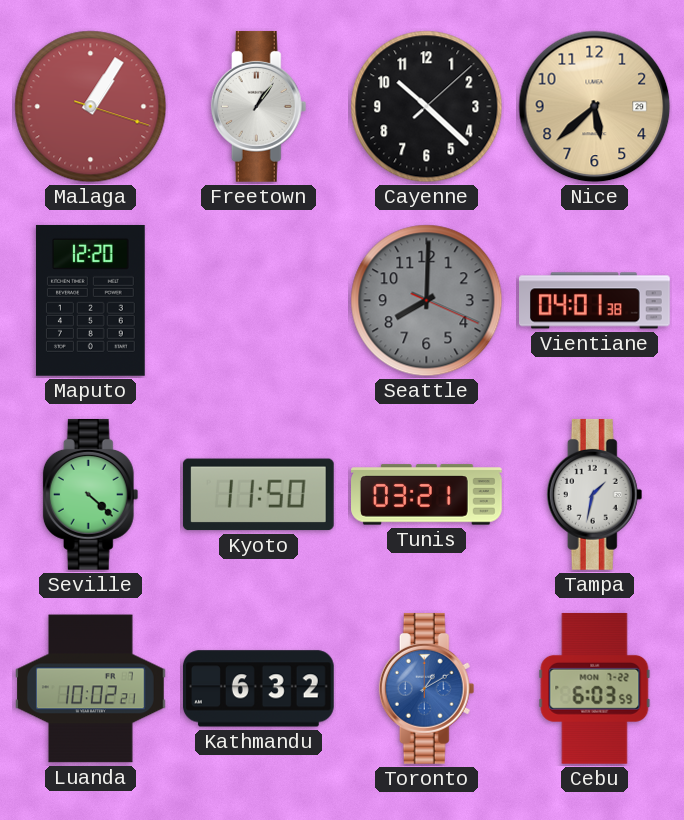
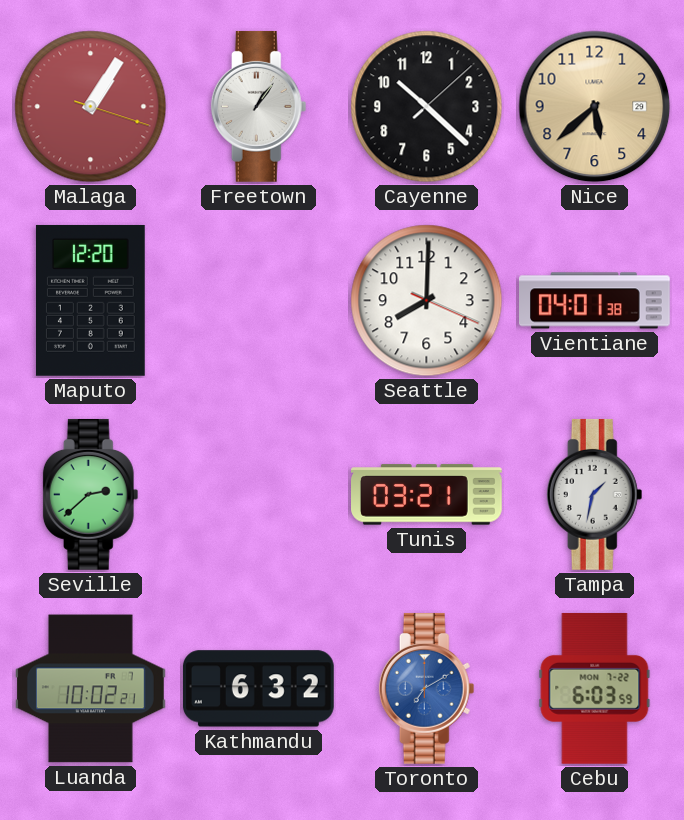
Seattle dial: grey -> white
Seville: 4:22 -> 2:38
Kyoto: 11:50 -> none
Toronto: 1:10 -> 7:10
